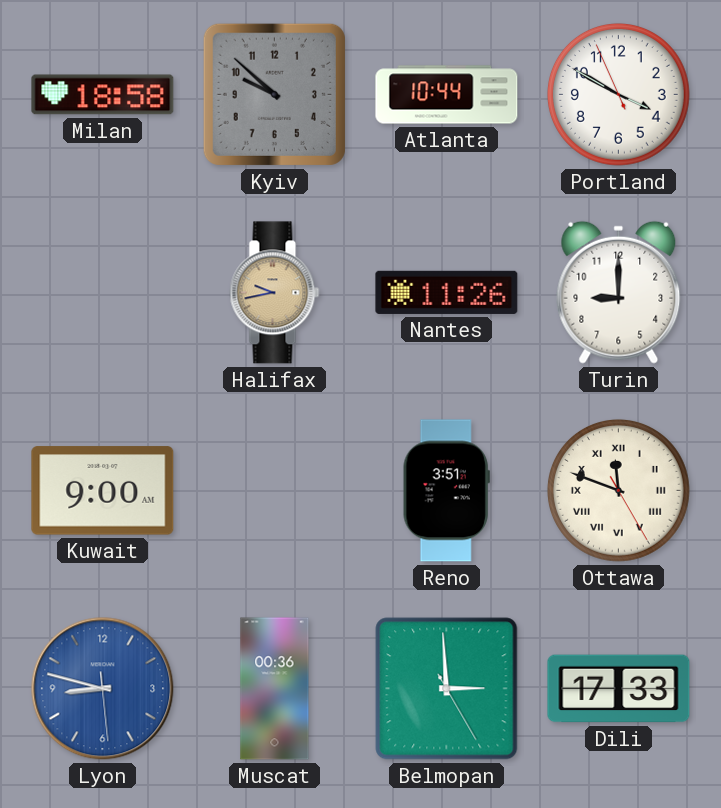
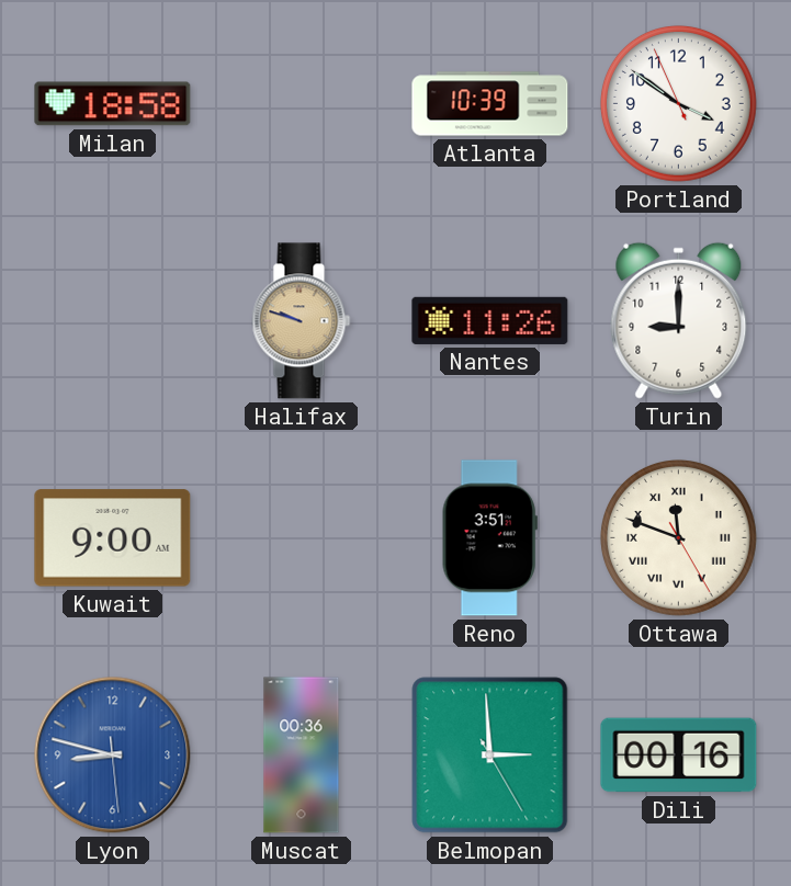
Kyiv: 9:52 -> none
Atlanta: 10:44 -> 10:39
Portland: 3:49 -> 3:50
Halifax: 9:43 -> 9:48
Dili: 17:33 -> 00:16
